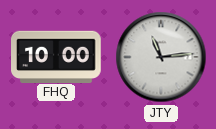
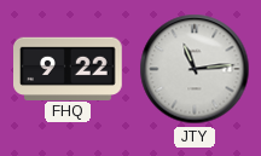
FHQ: 10:00 -> 9:22
